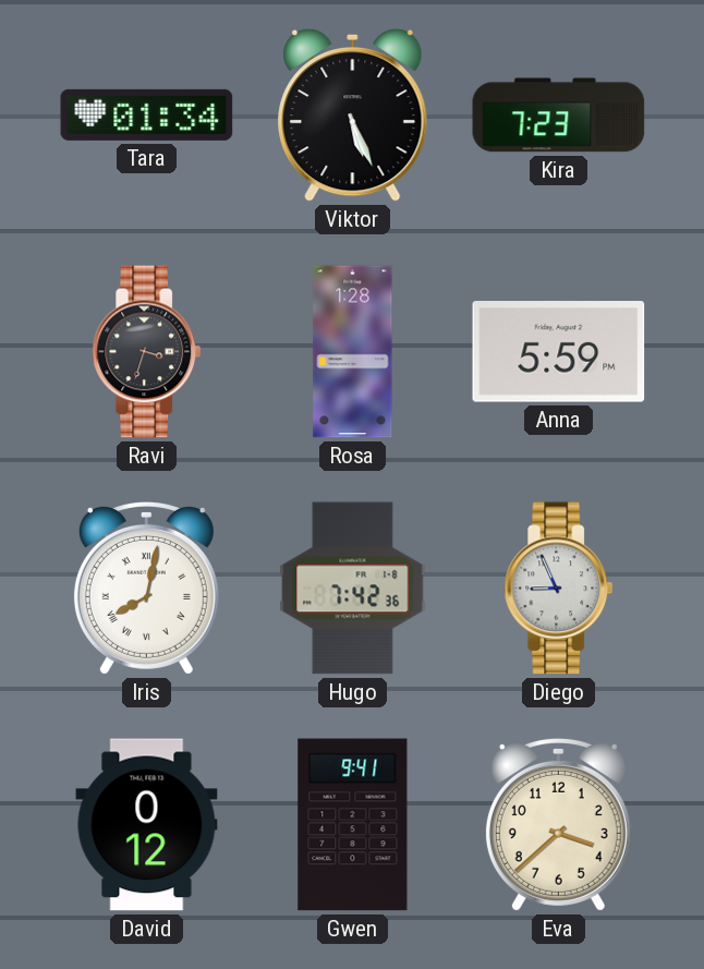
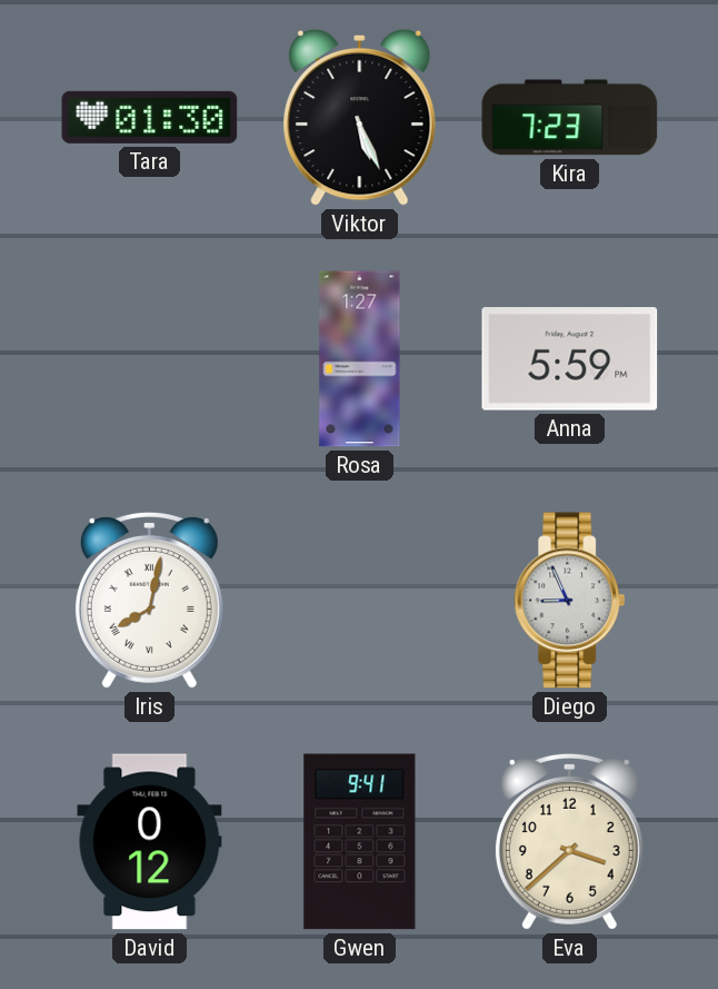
Tara: 01:34 -> 01:30
Ravi: 3:33 -> none
Rosa: 1:28 -> 1:27
Hugo: 7:42 -> none
